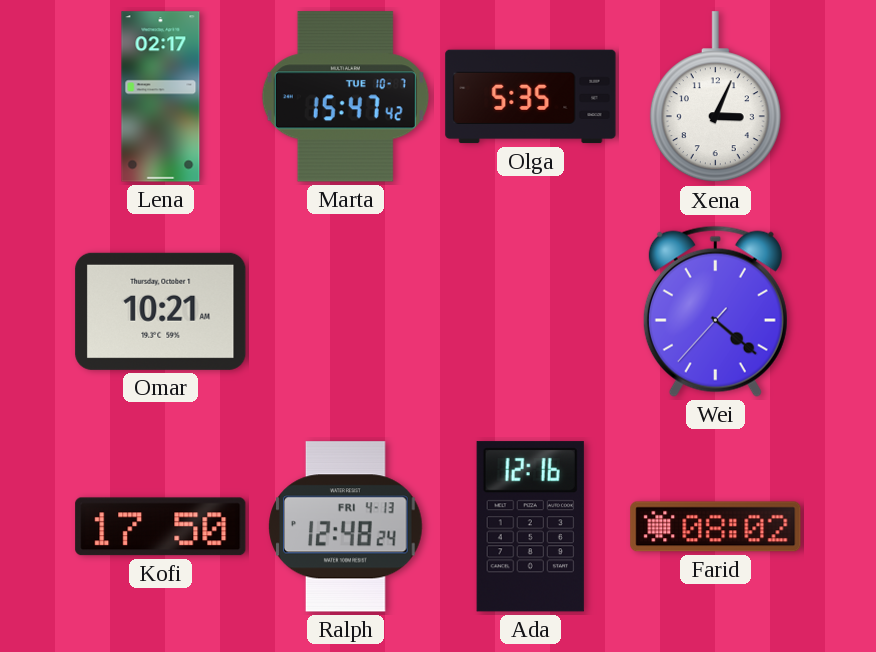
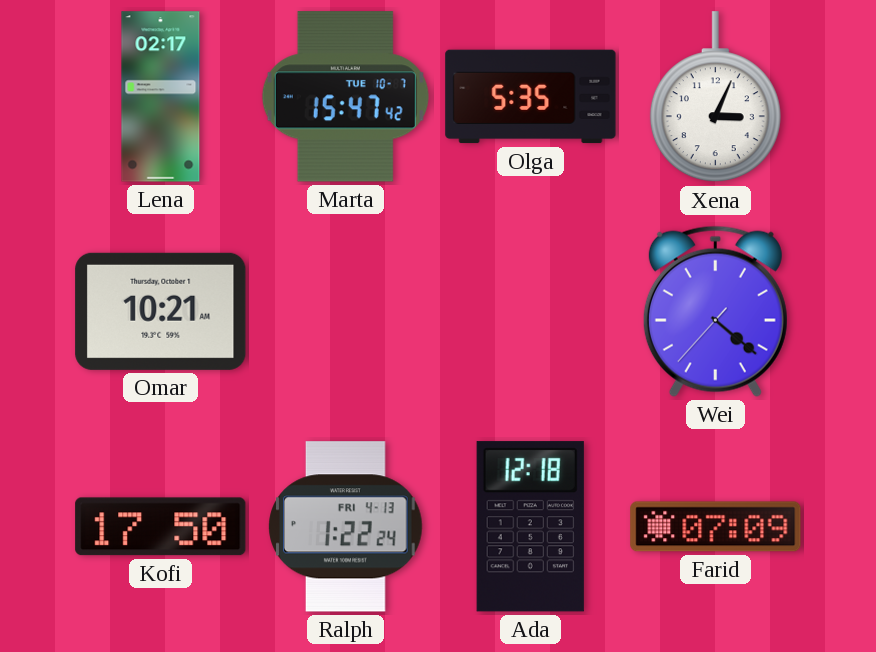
Ralph: 12:48 -> 1:22
Ada: 12:16 -> 12:18
Farid: 08:02 -> 07:09
